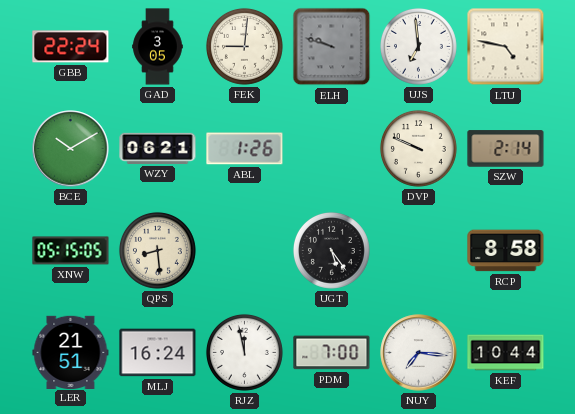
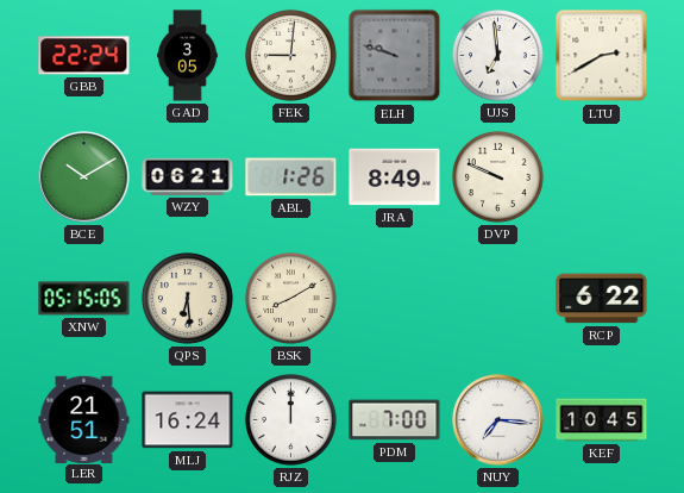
LTU: 4:47 -> 2:40
JRA: none -> 8:49
SZW: 2:14 -> none
QPS: 8:29 -> 6:29
BSK: none -> 8:10
UGT: 5:24 -> none
RCP: 8:58 -> 6:22
RJZ: 11:58 -> 12:00
KEF: 10:44 -> 10:45
